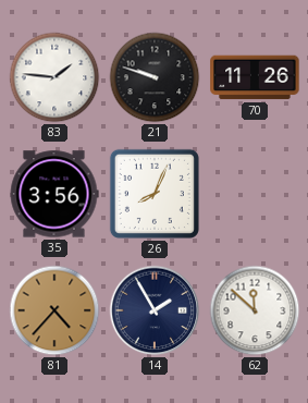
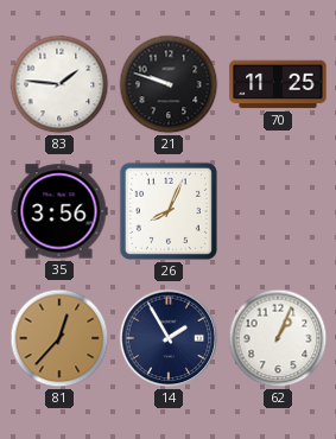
70: 11:26 -> 11:25
81: 4:37 -> 12:37
62: 11:52 -> 1:04
